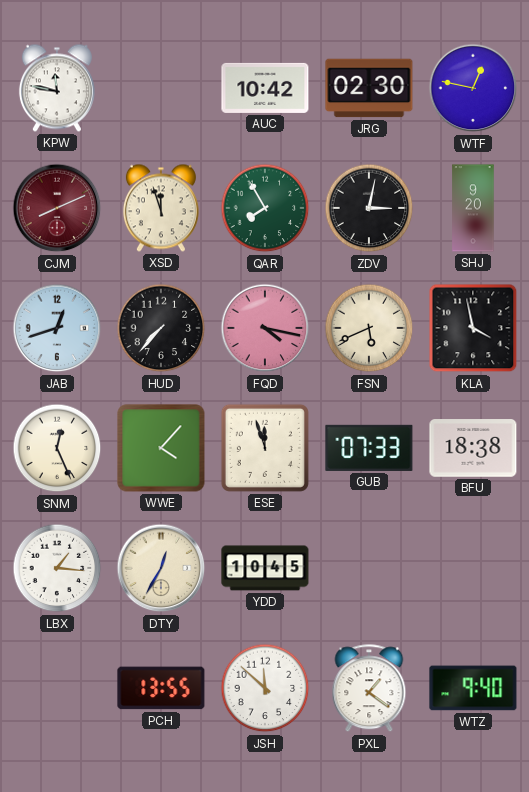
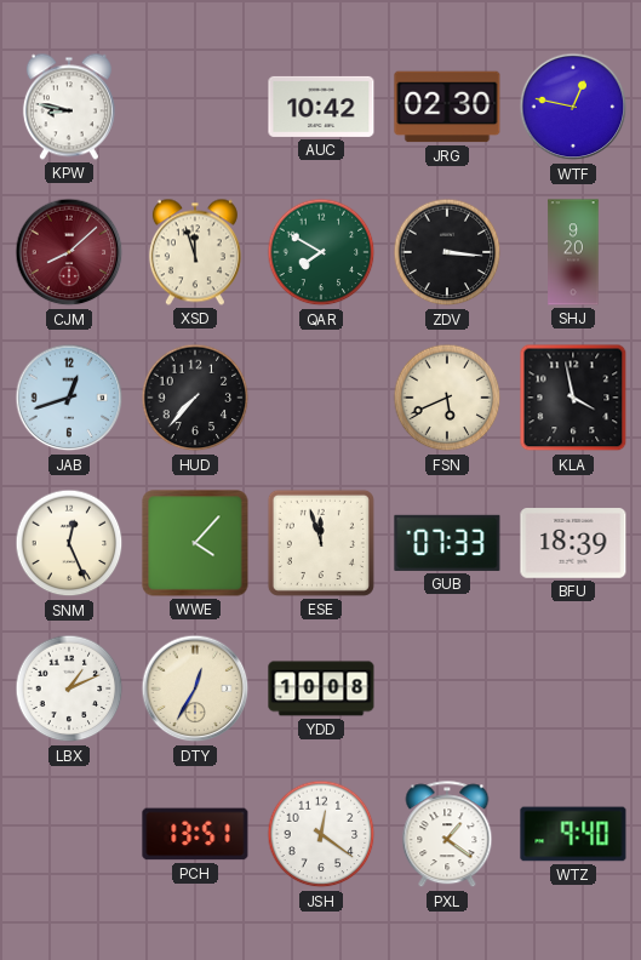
KPW: 11:47 -> 8:47
CJM: 8:11 -> 8:08
QAR: 7:55 -> 7:50
ZDV: 3:02 -> 3:16
FQD: 4:17 -> none
BFU: 18:38 -> 18:39
LBX: 1:16 -> 1:11
YDD: 10:45 -> 10:08
PCH: 13:55 -> 13:51
JSH: 11:52 -> 12:21
